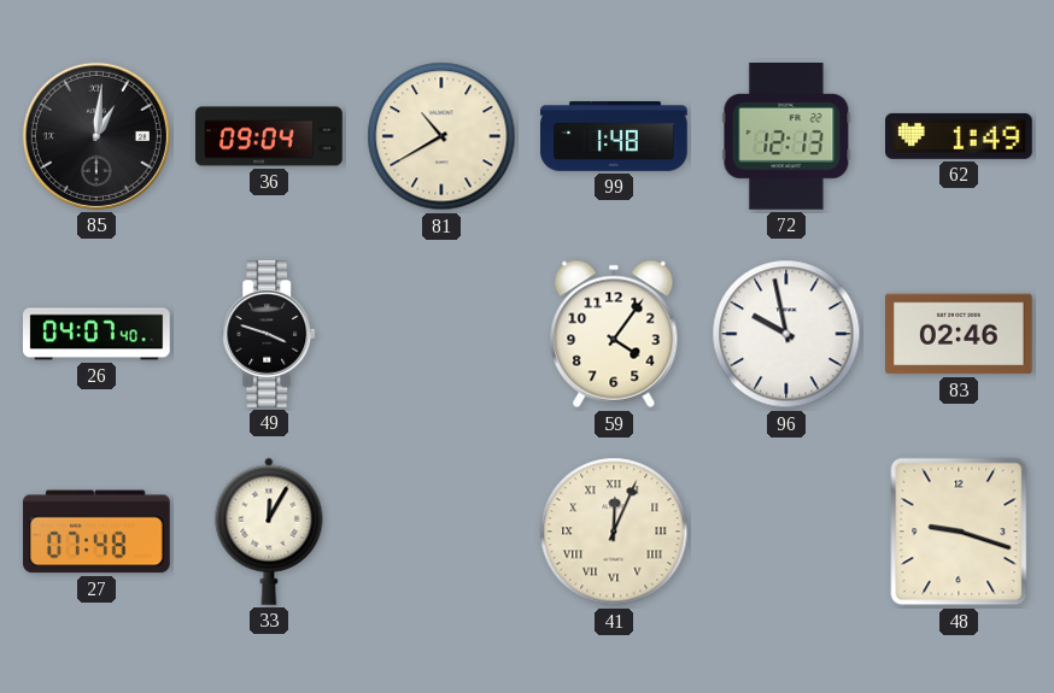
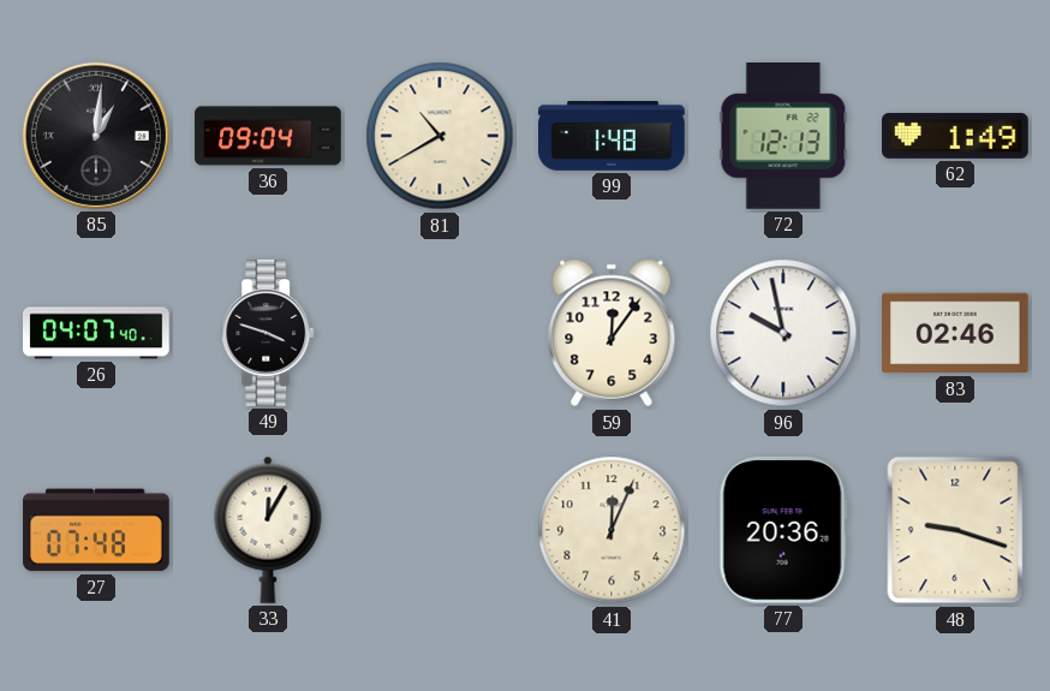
59: 4:06 -> 12:06
41 numerals: Roman -> Arabic
77: none -> 20:36
